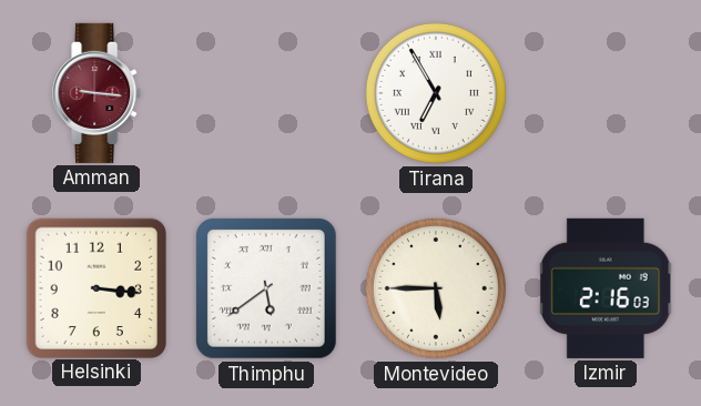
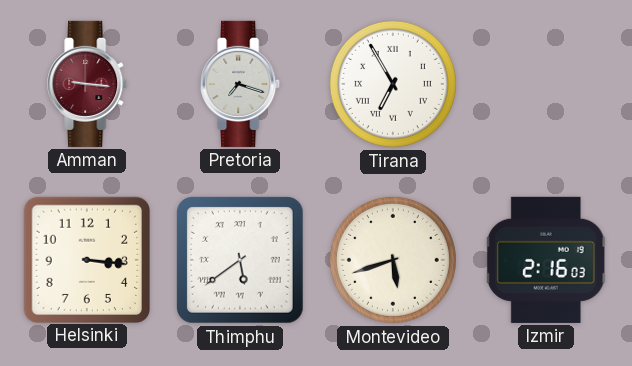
Pretoria: none -> 7:18
Montevideo: 5:45 -> 5:42
